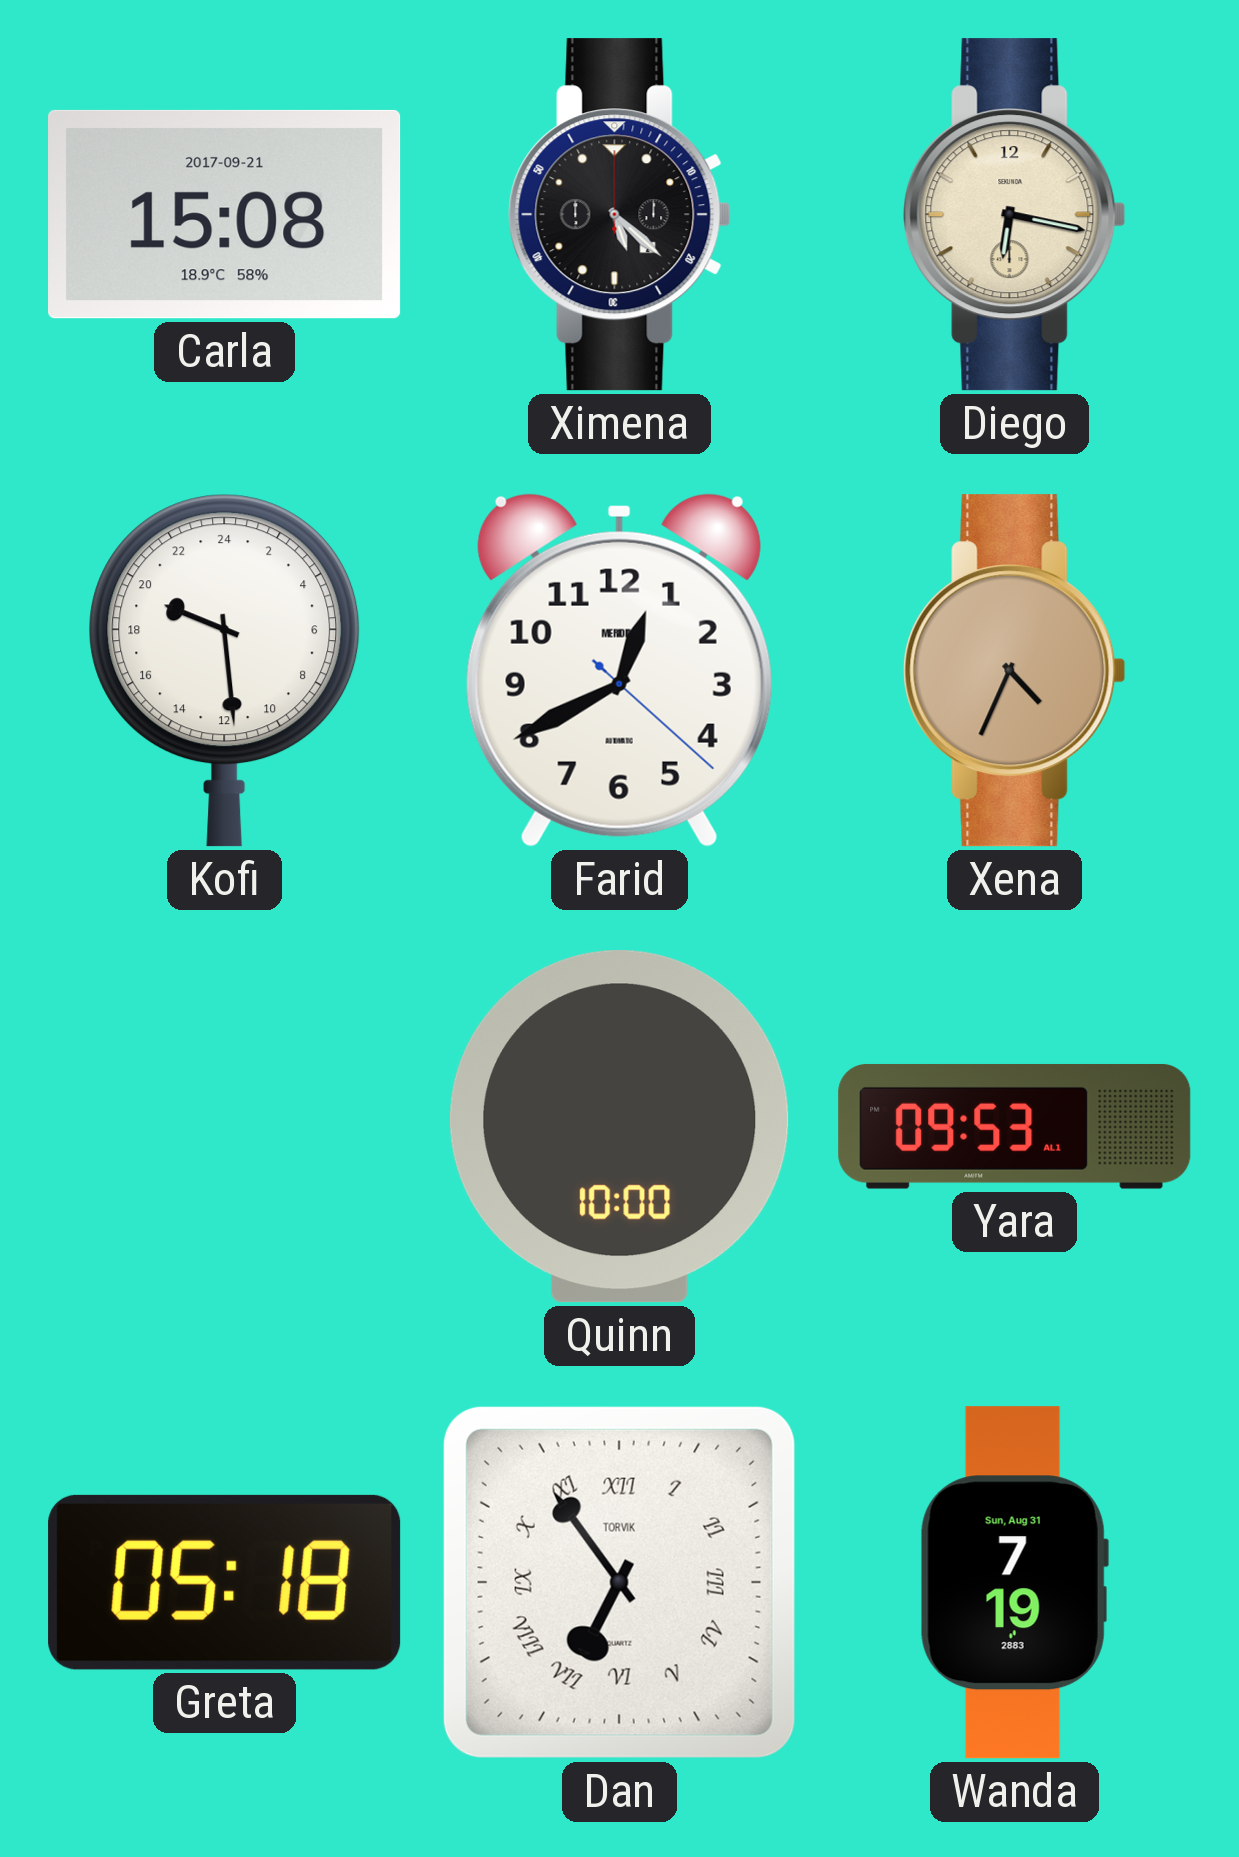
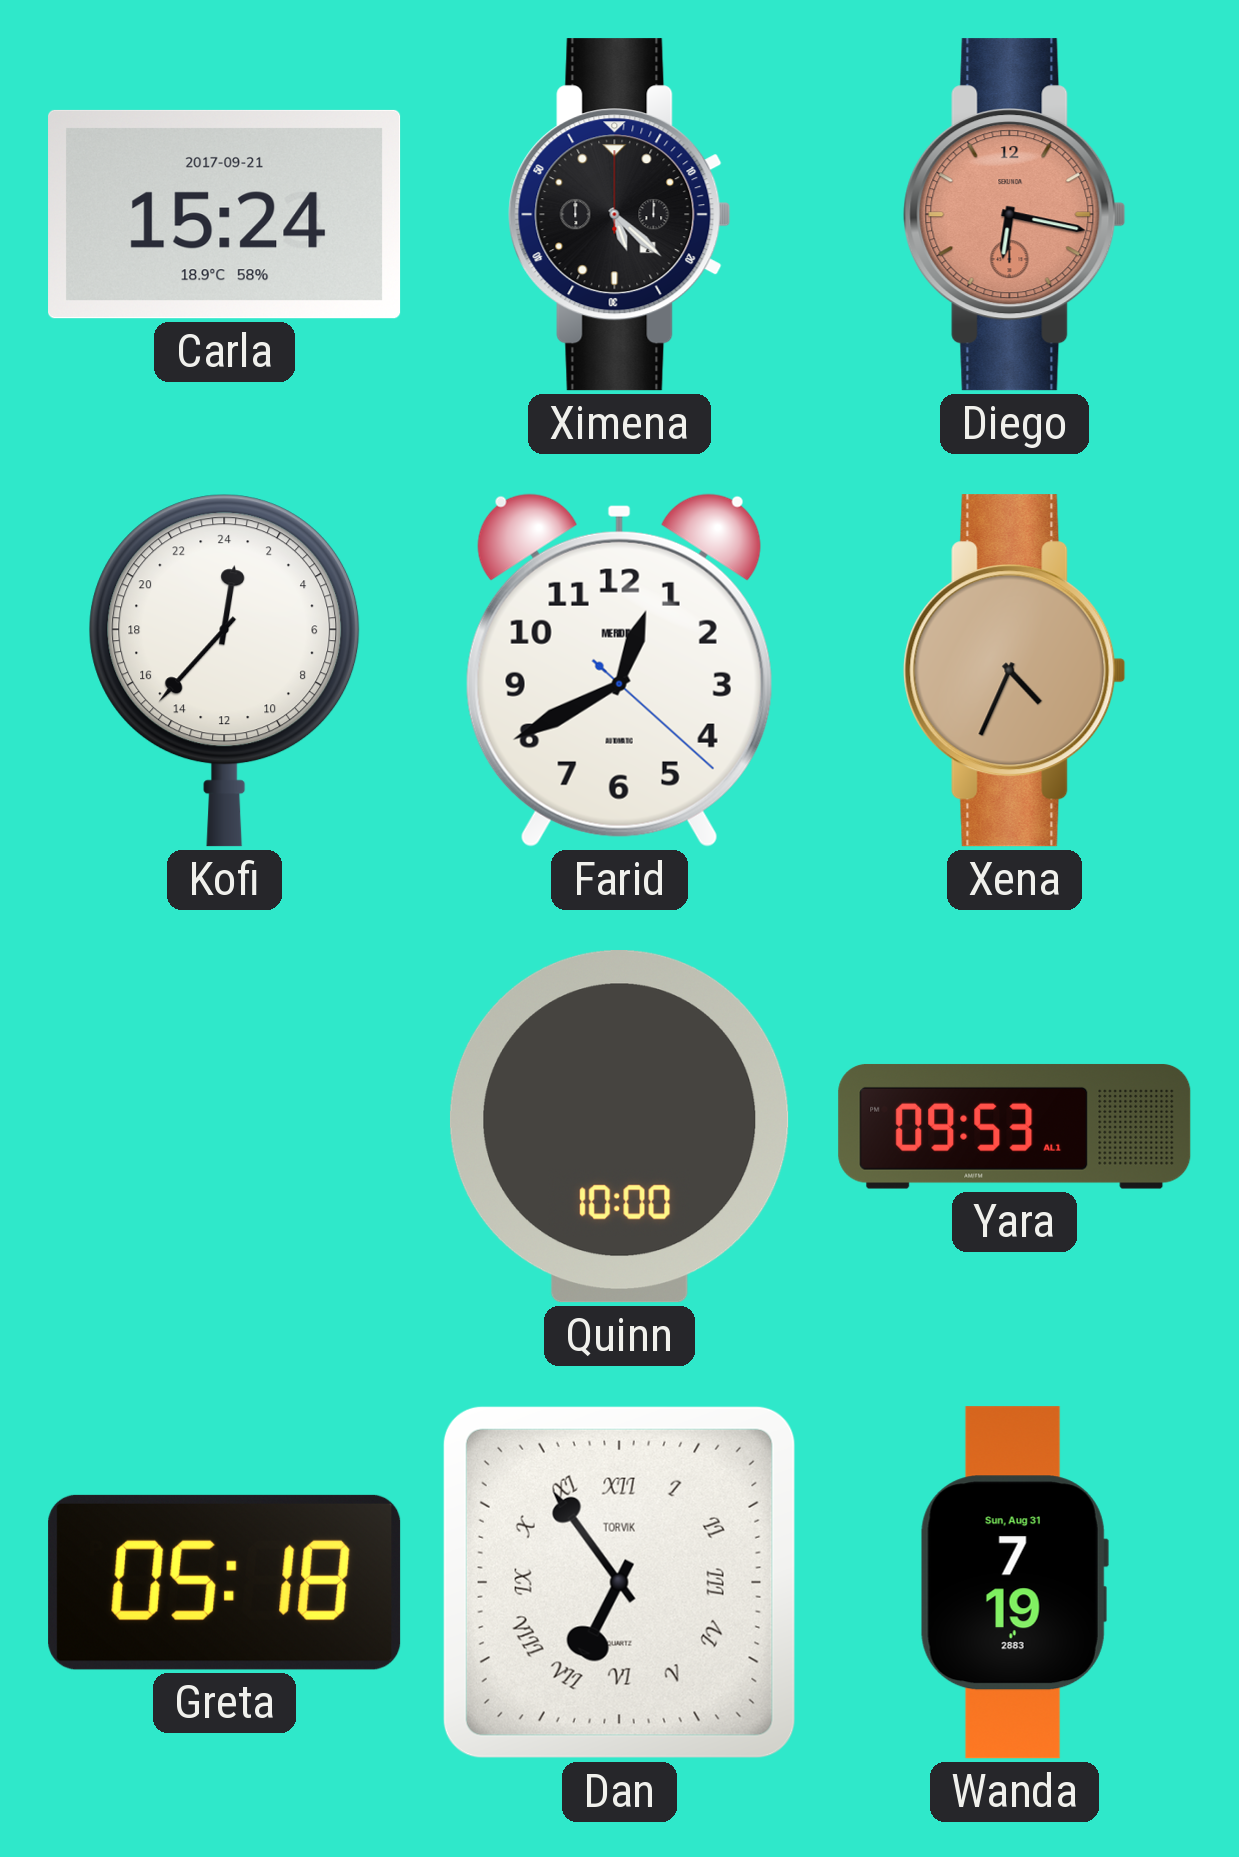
Carla: 15:08 -> 15:24
Diego dial: cream -> salmon
Kofi: 19:29 -> 0:37
